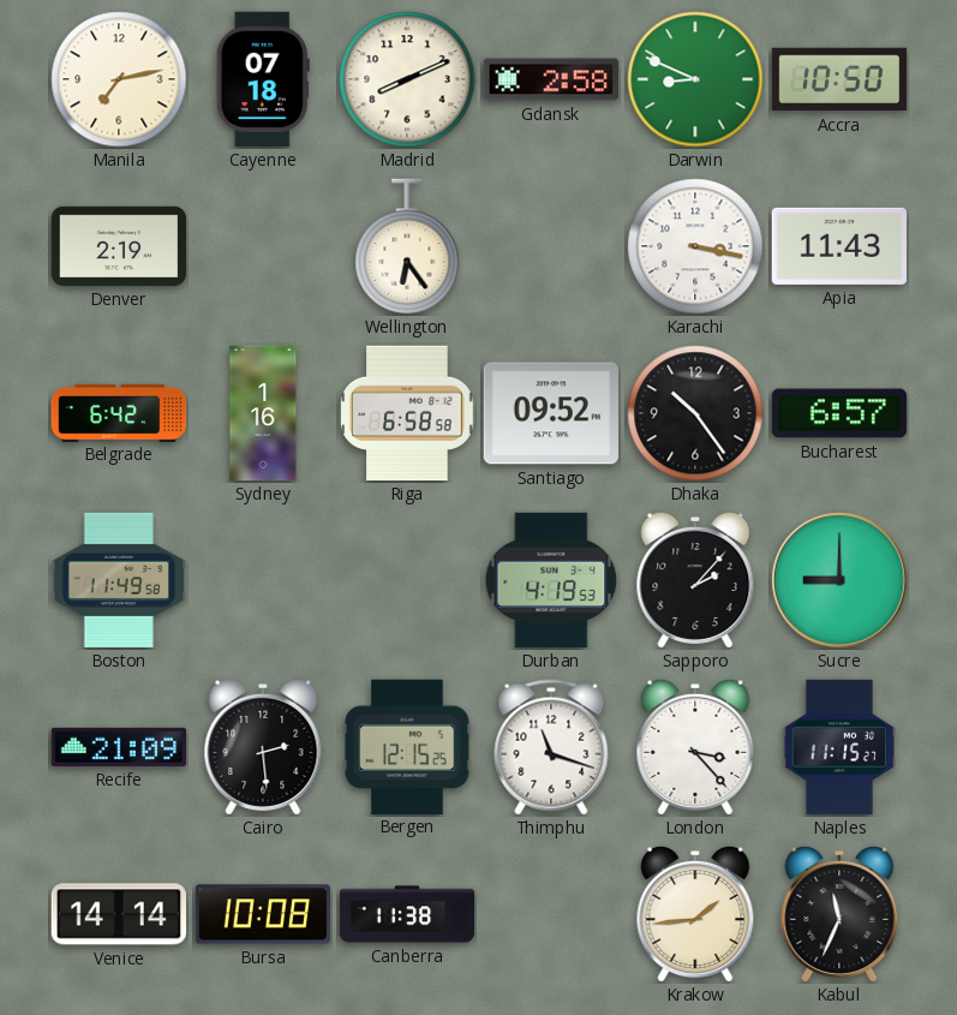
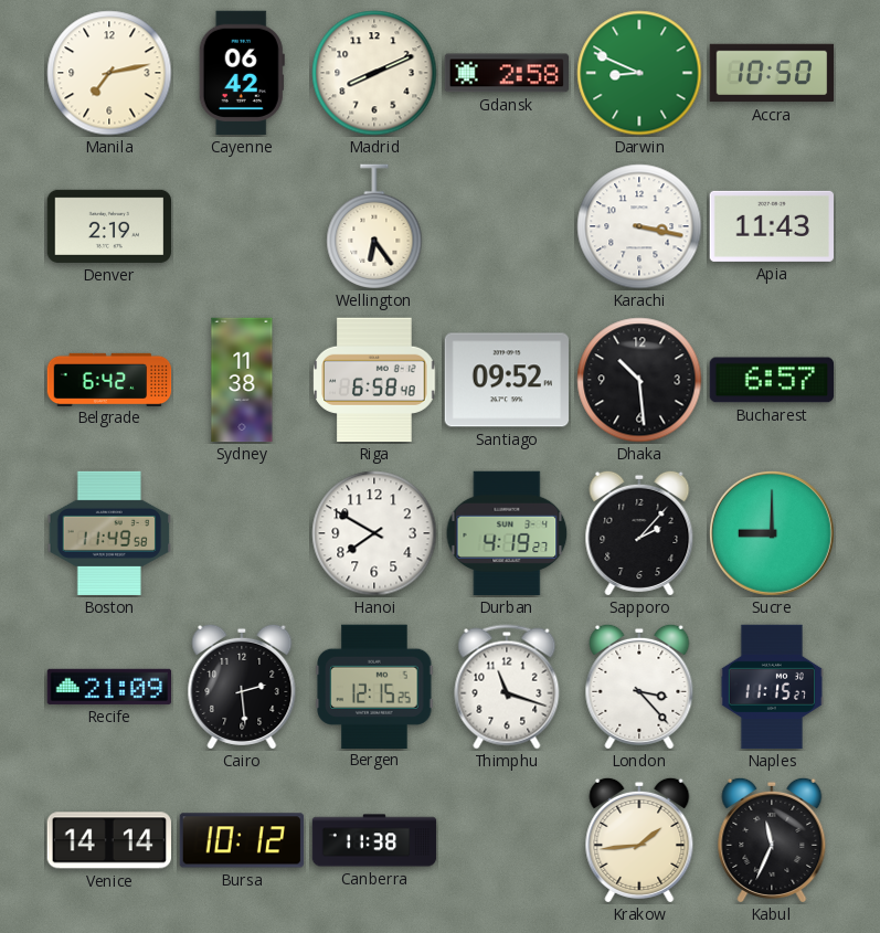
Cayenne: 07:18 -> 06:42
Sydney: 1:16 -> 11:38
Riga: 6:58:58 -> 6:58:48
Dhaka: 10:24 -> 10:29
Hanoi: none -> 7:50
Durban: 4:19:53 -> 4:19:27
Bursa: 10:08 -> 10:12
